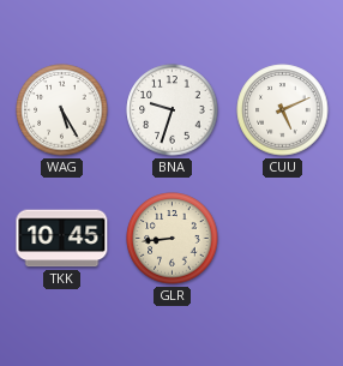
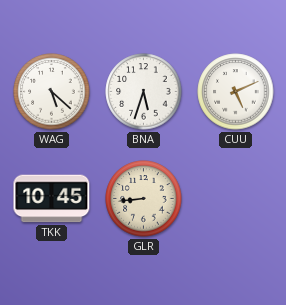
WAG: 5:25 -> 5:22
BNA: 9:33 -> 5:33
